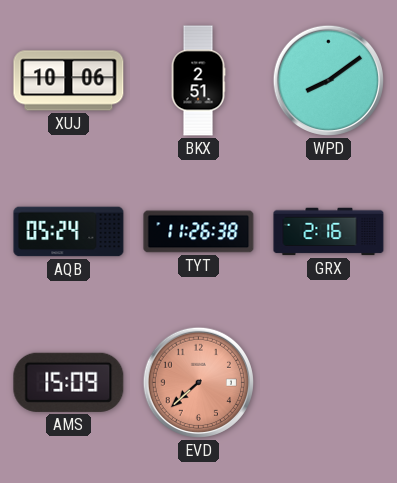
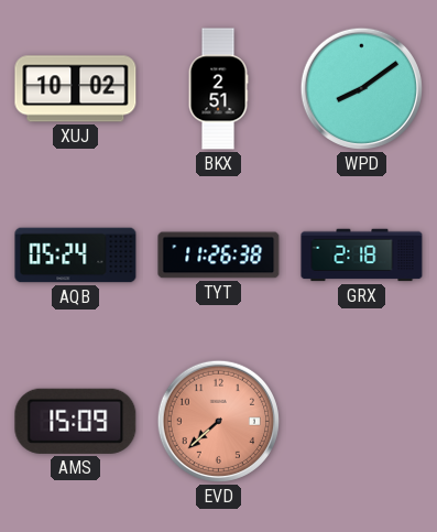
XUJ: 10:06 -> 10:02
GRX: 2:16 -> 2:18
